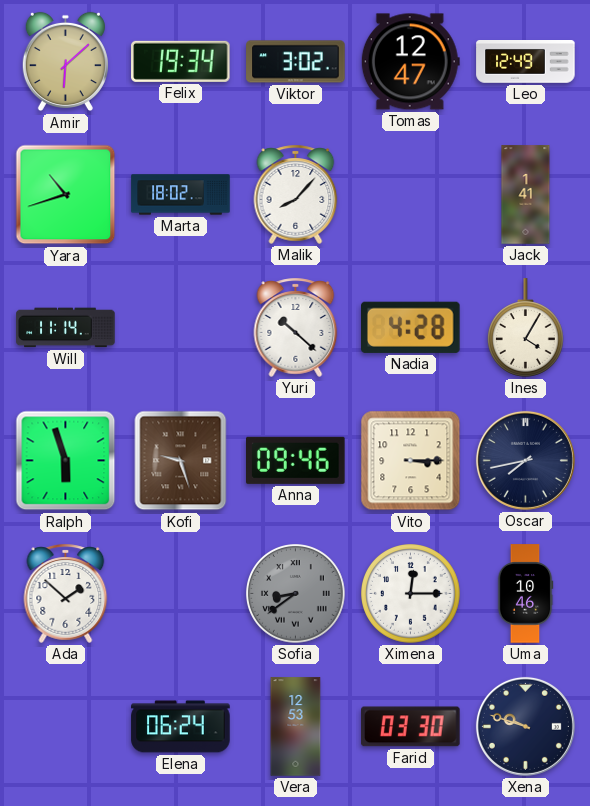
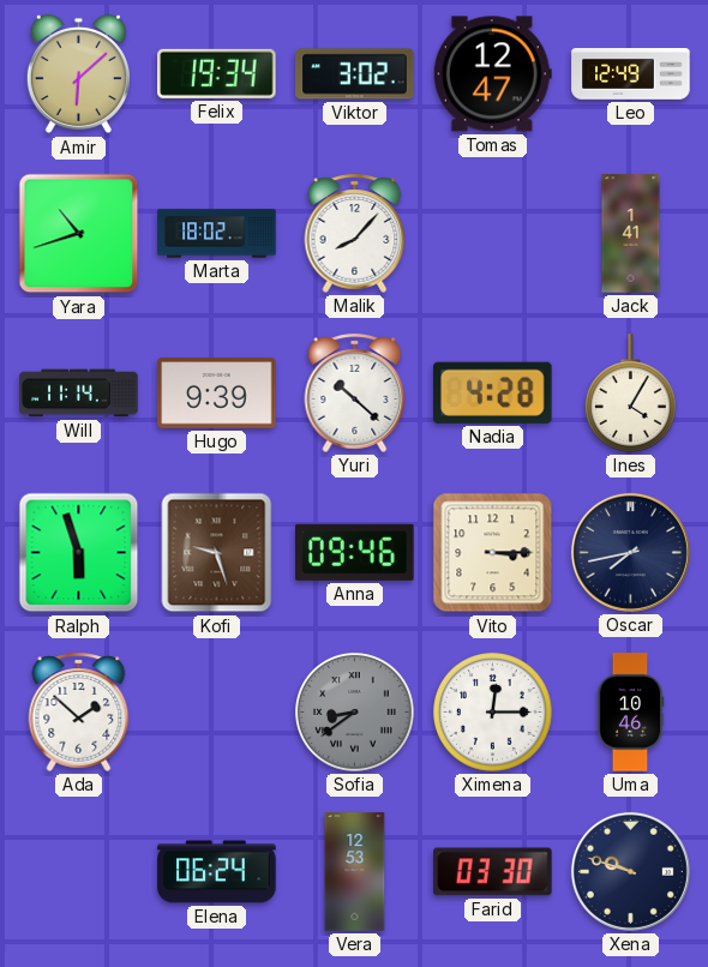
Hugo: none -> 9:39
